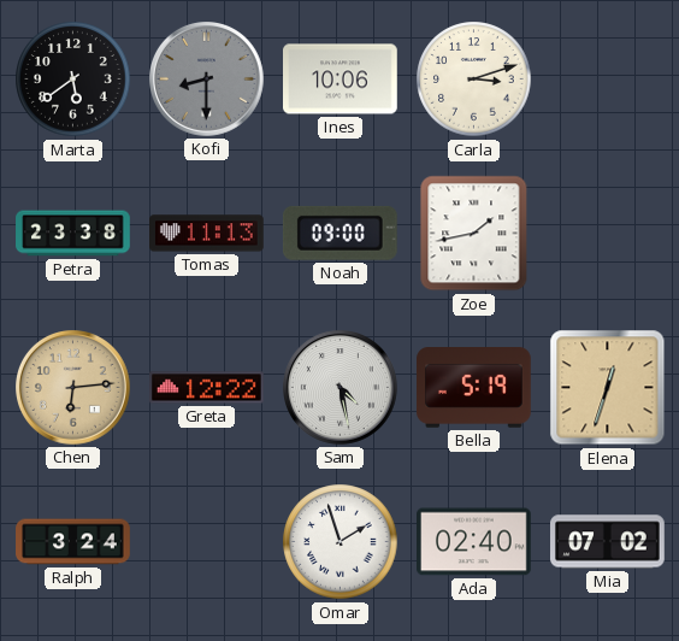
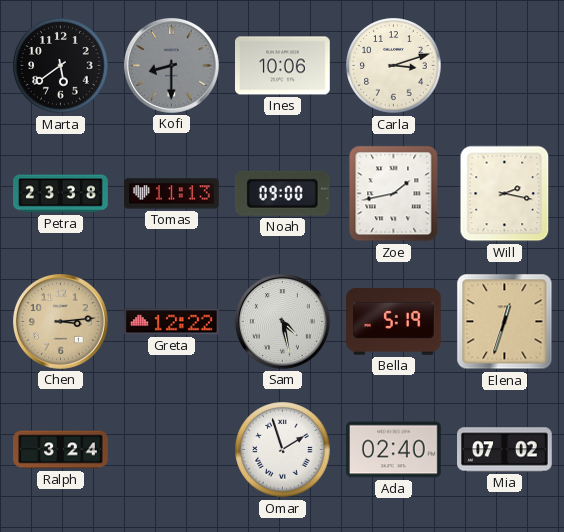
Will: none -> 2:17
Chen: 6:14 -> 3:14
